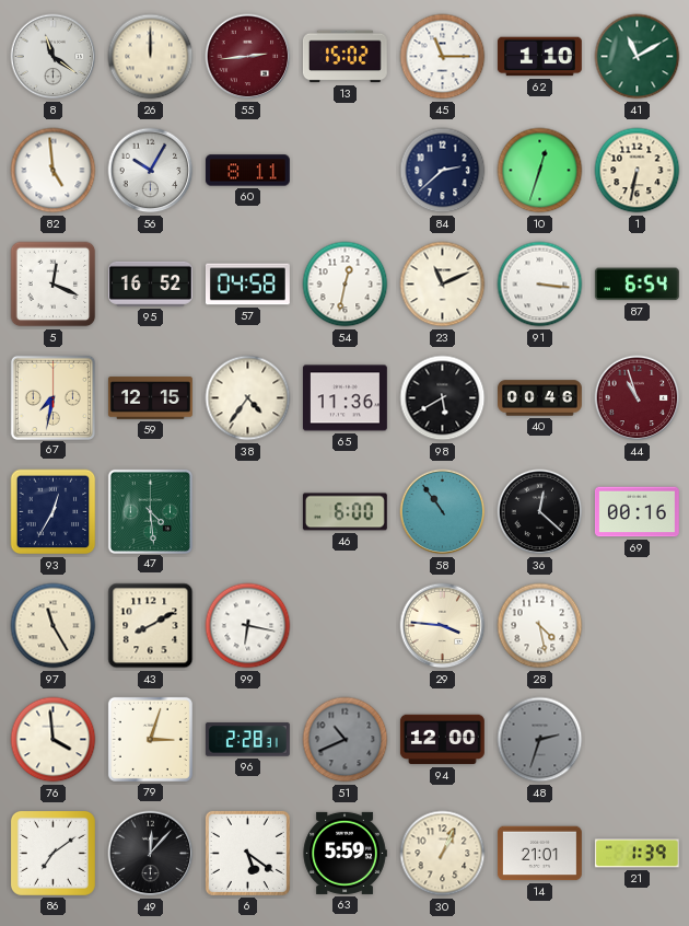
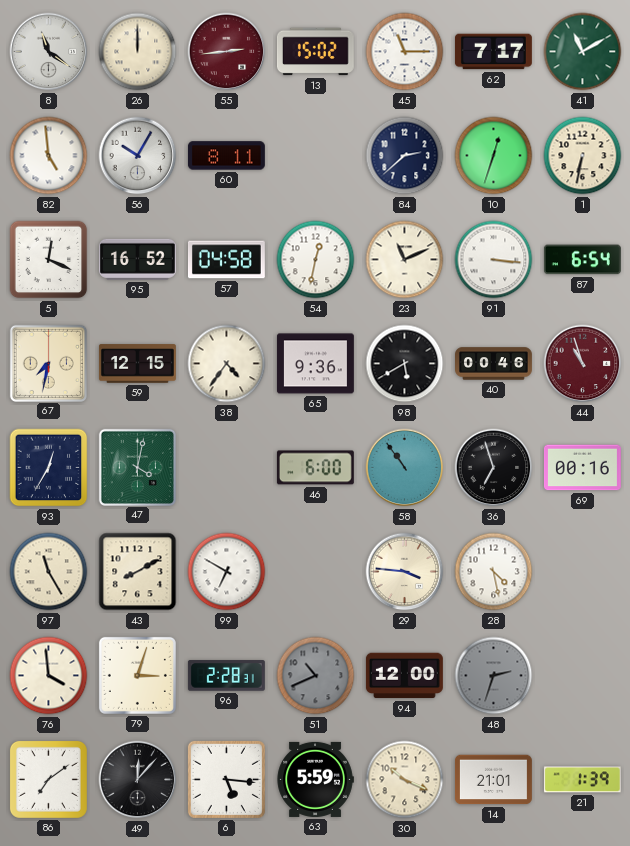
62: 1:10 -> 7:17
65: 11:36 -> 9:36
47: 4:29 -> 4:02
36: 12:22 -> 6:57
99: 6:17 -> 6:50
6: 5:21 -> 5:16
30: 1:04 -> 10:19
